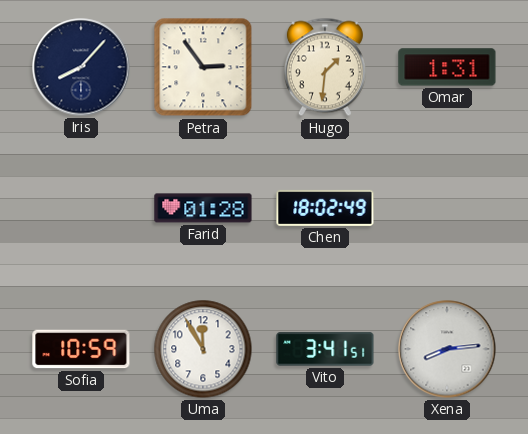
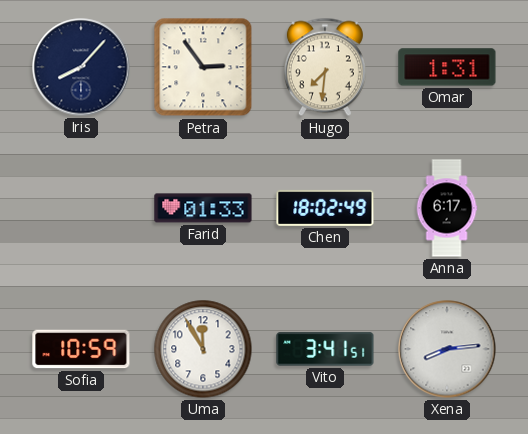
Hugo: 1:31 -> 7:31
Farid: 01:28 -> 01:33
Anna: none -> 6:17
